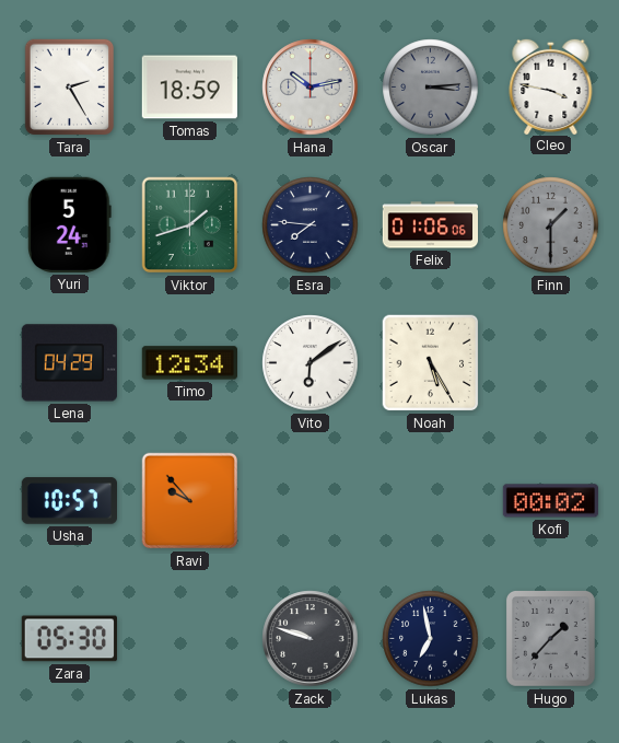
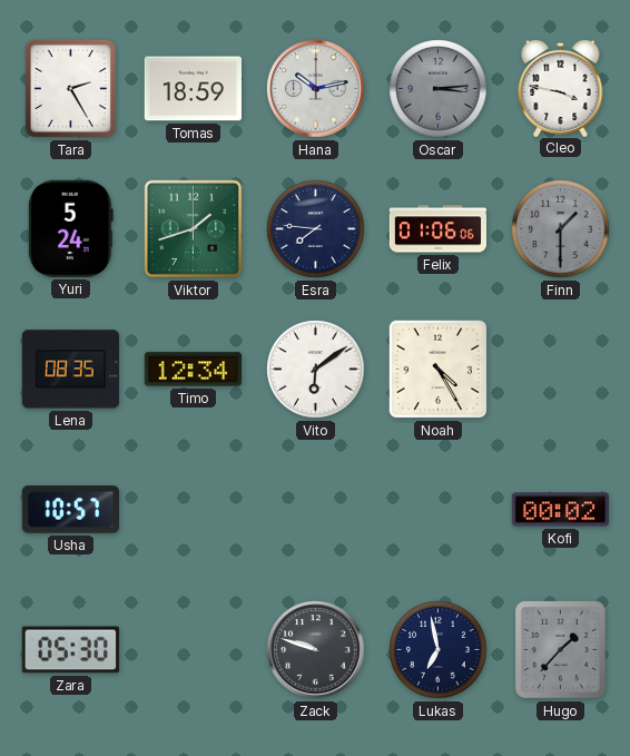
Lena: 04:29 -> 08:35
Noah: 5:25 -> 4:25
Ravi: 9:53 -> none
